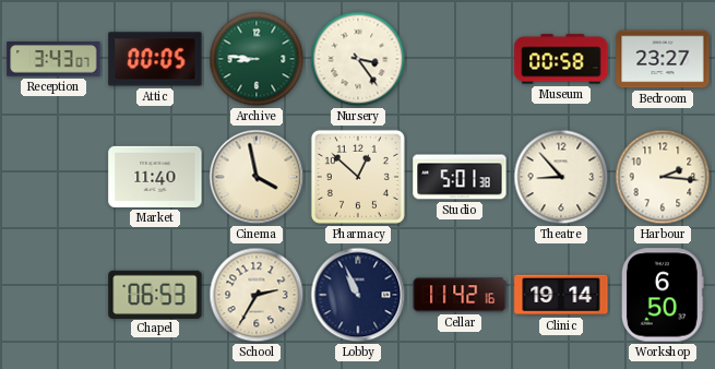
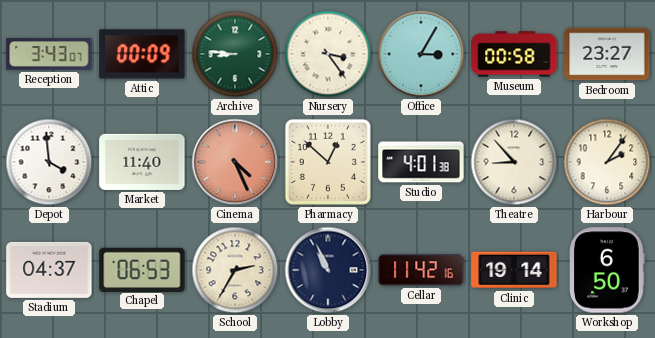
Attic: 00:05 -> 00:09
Office: none -> 3:05
Depot: none -> 3:59
Cinema: 3:58 -> 4:26
Cinema dial: cream -> salmon
Studio: 5:01 -> 4:01
Harbour: 2:16 -> 2:06
Stadium: none -> 04:37
